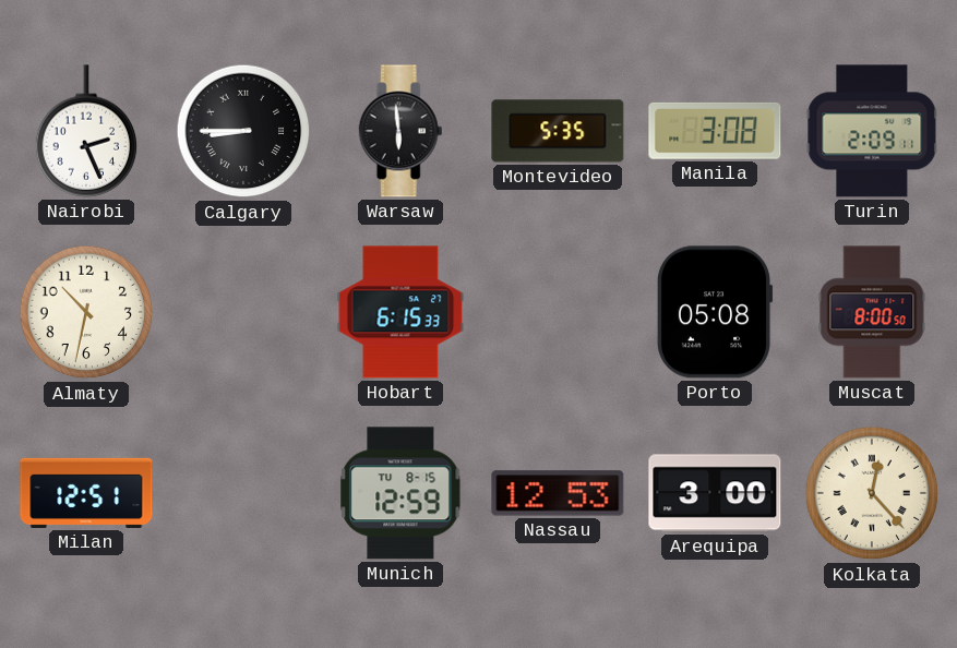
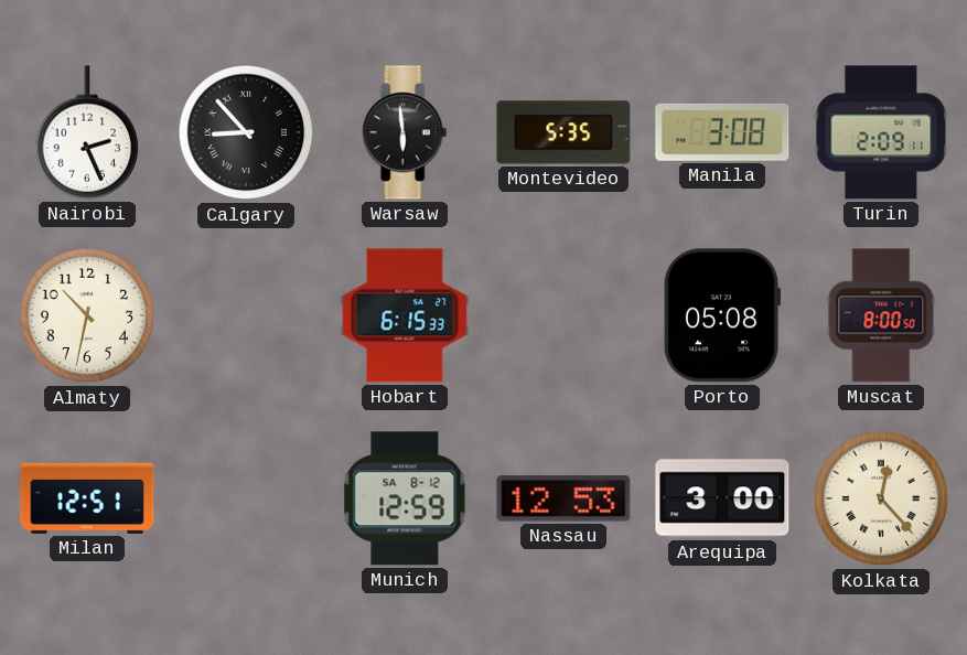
Calgary: 8:45 -> 8:53
Munich date: TU 8-15 -> SA 8-12
